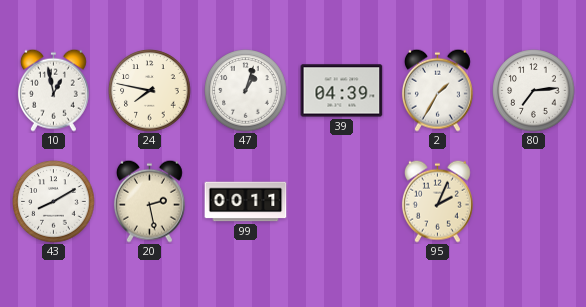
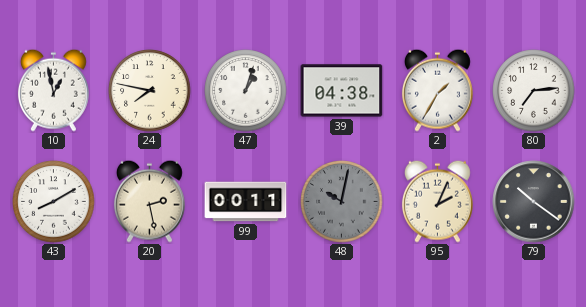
39: 04:39 -> 04:38
48: none -> 10:02
79: none -> 10:21
